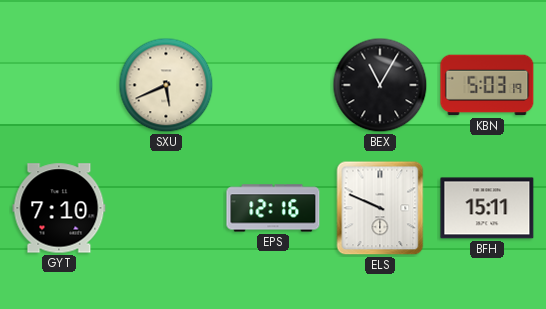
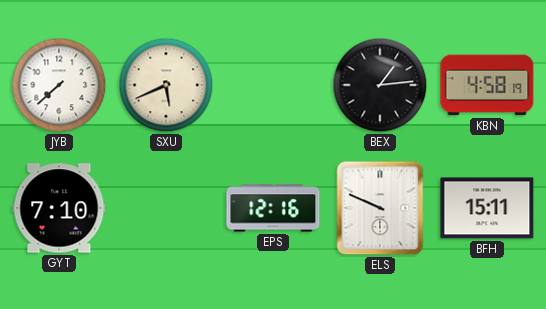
JYB: none -> 7:38
BEX: 11:05 -> 1:14
KBN: 5:03 -> 4:58
